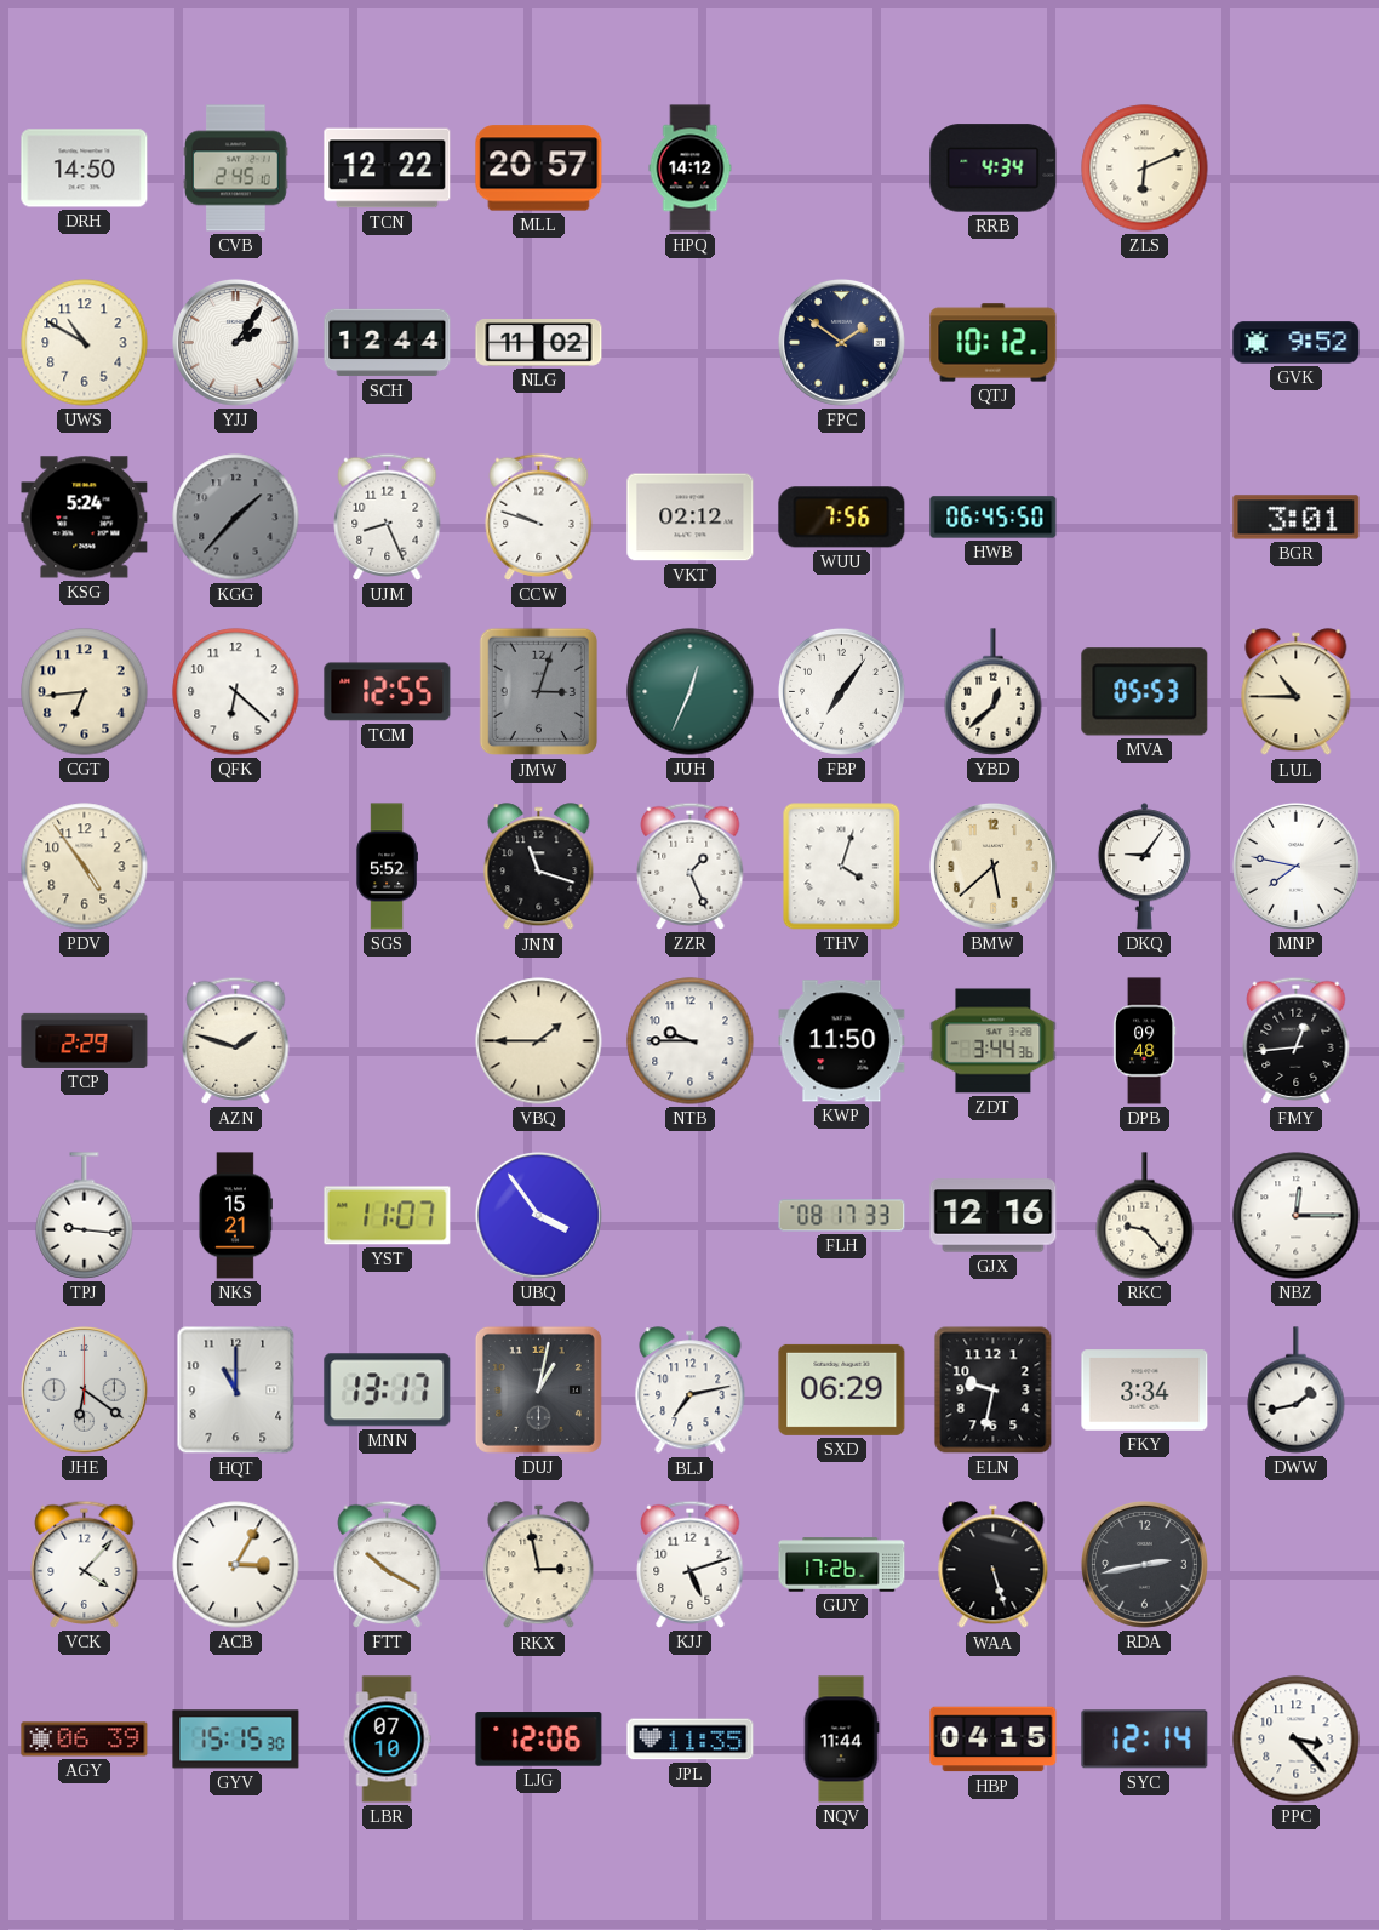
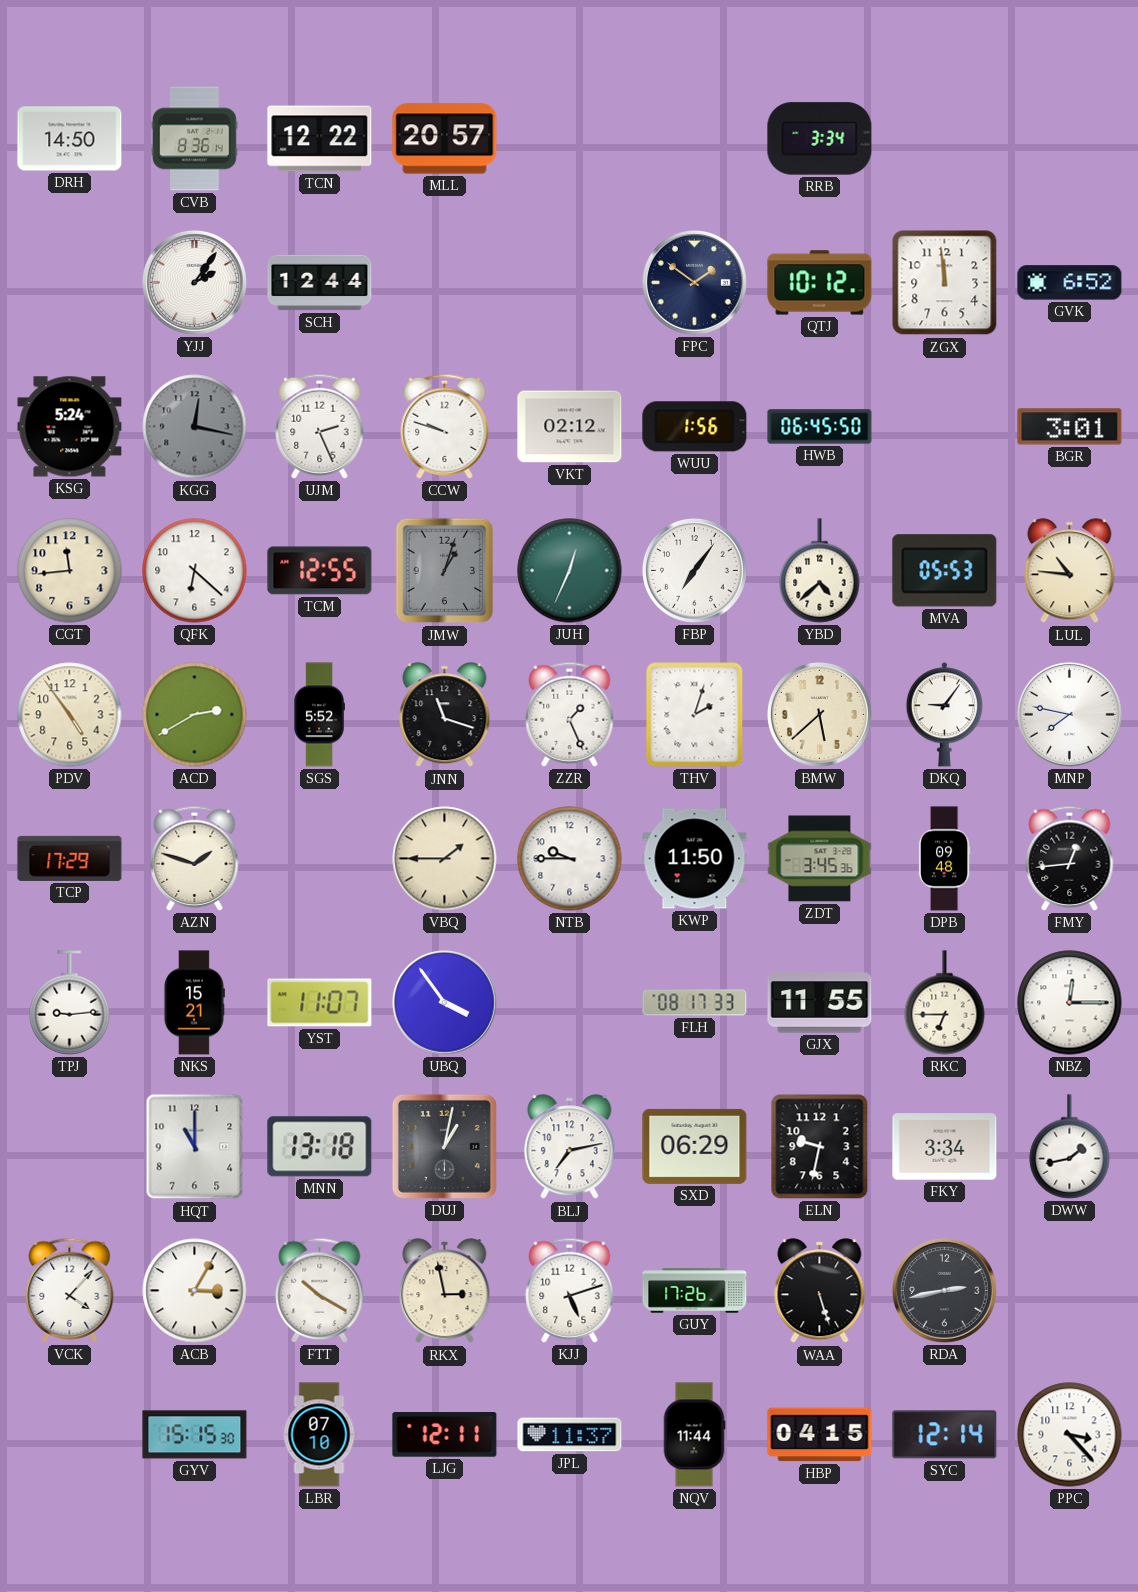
CVB: 2:45 -> 8:36
HPQ: 14:12 -> none
RRB: 4:34 -> 3:34
ZLS: 6:11 -> none
UWS: 10:50 -> none
NLG: 11:02 -> none
ZGX: none -> 11:59
GVK: 9:52 -> 6:52
KGG: 1:37 -> 12:17
UJM: 8:26 -> 2:26
WUU: 7:56 -> 1:56
CGT: 6:44 -> 11:44
JMW: 3:03 -> 1:03
YBD: 12:38 -> 4:38
LUL: 10:45 -> 10:46
ACD: none -> 2:40
THV: 4:03 -> 2:03
TCP: 2:29 -> 17:29
ZDT: 3:44 -> 3:45
TPJ: 9:16 -> 9:14
GJX: 12:16 -> 11:55
RKC: 9:23 -> 6:45
JHE: 6:21 -> none
MNN: 13:17 -> 13:18
AGY: 06:39 -> none
LJG: 12:06 -> 12:11
JPL: 11:35 -> 11:37
